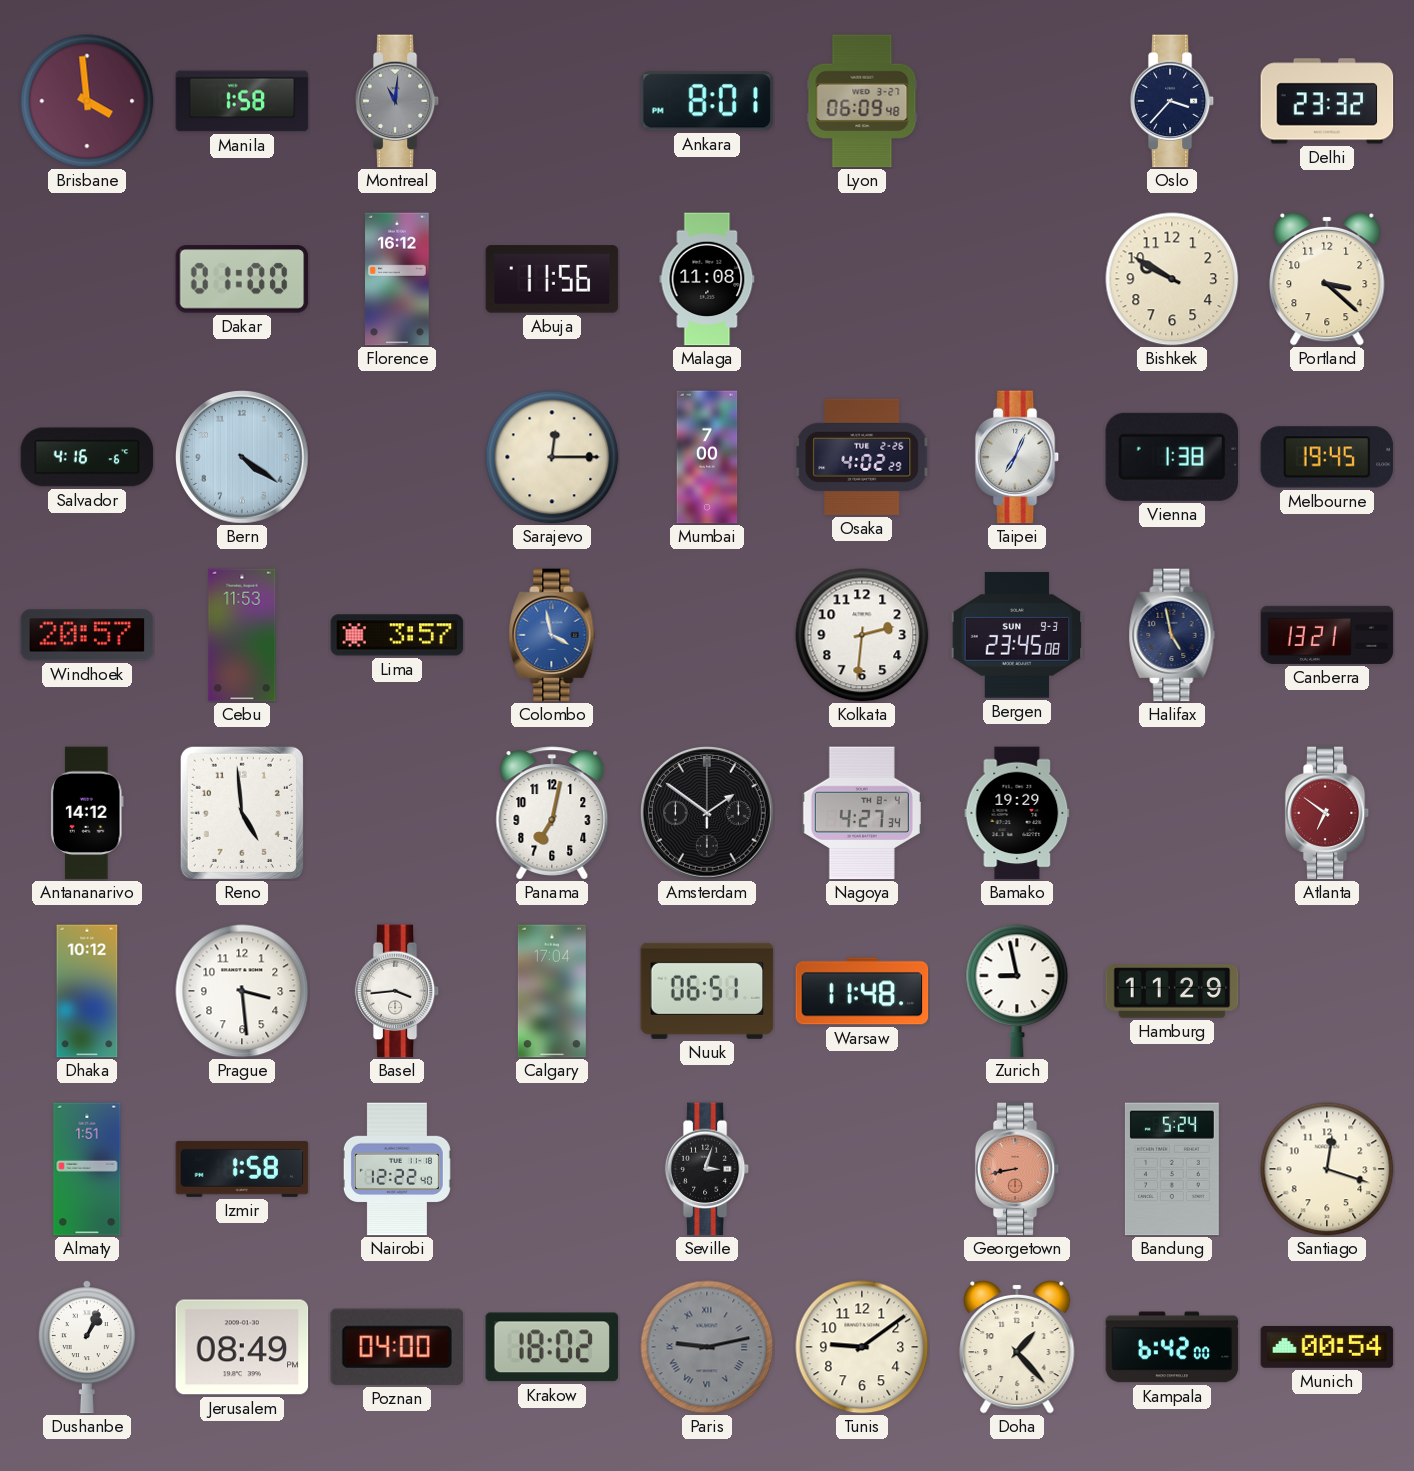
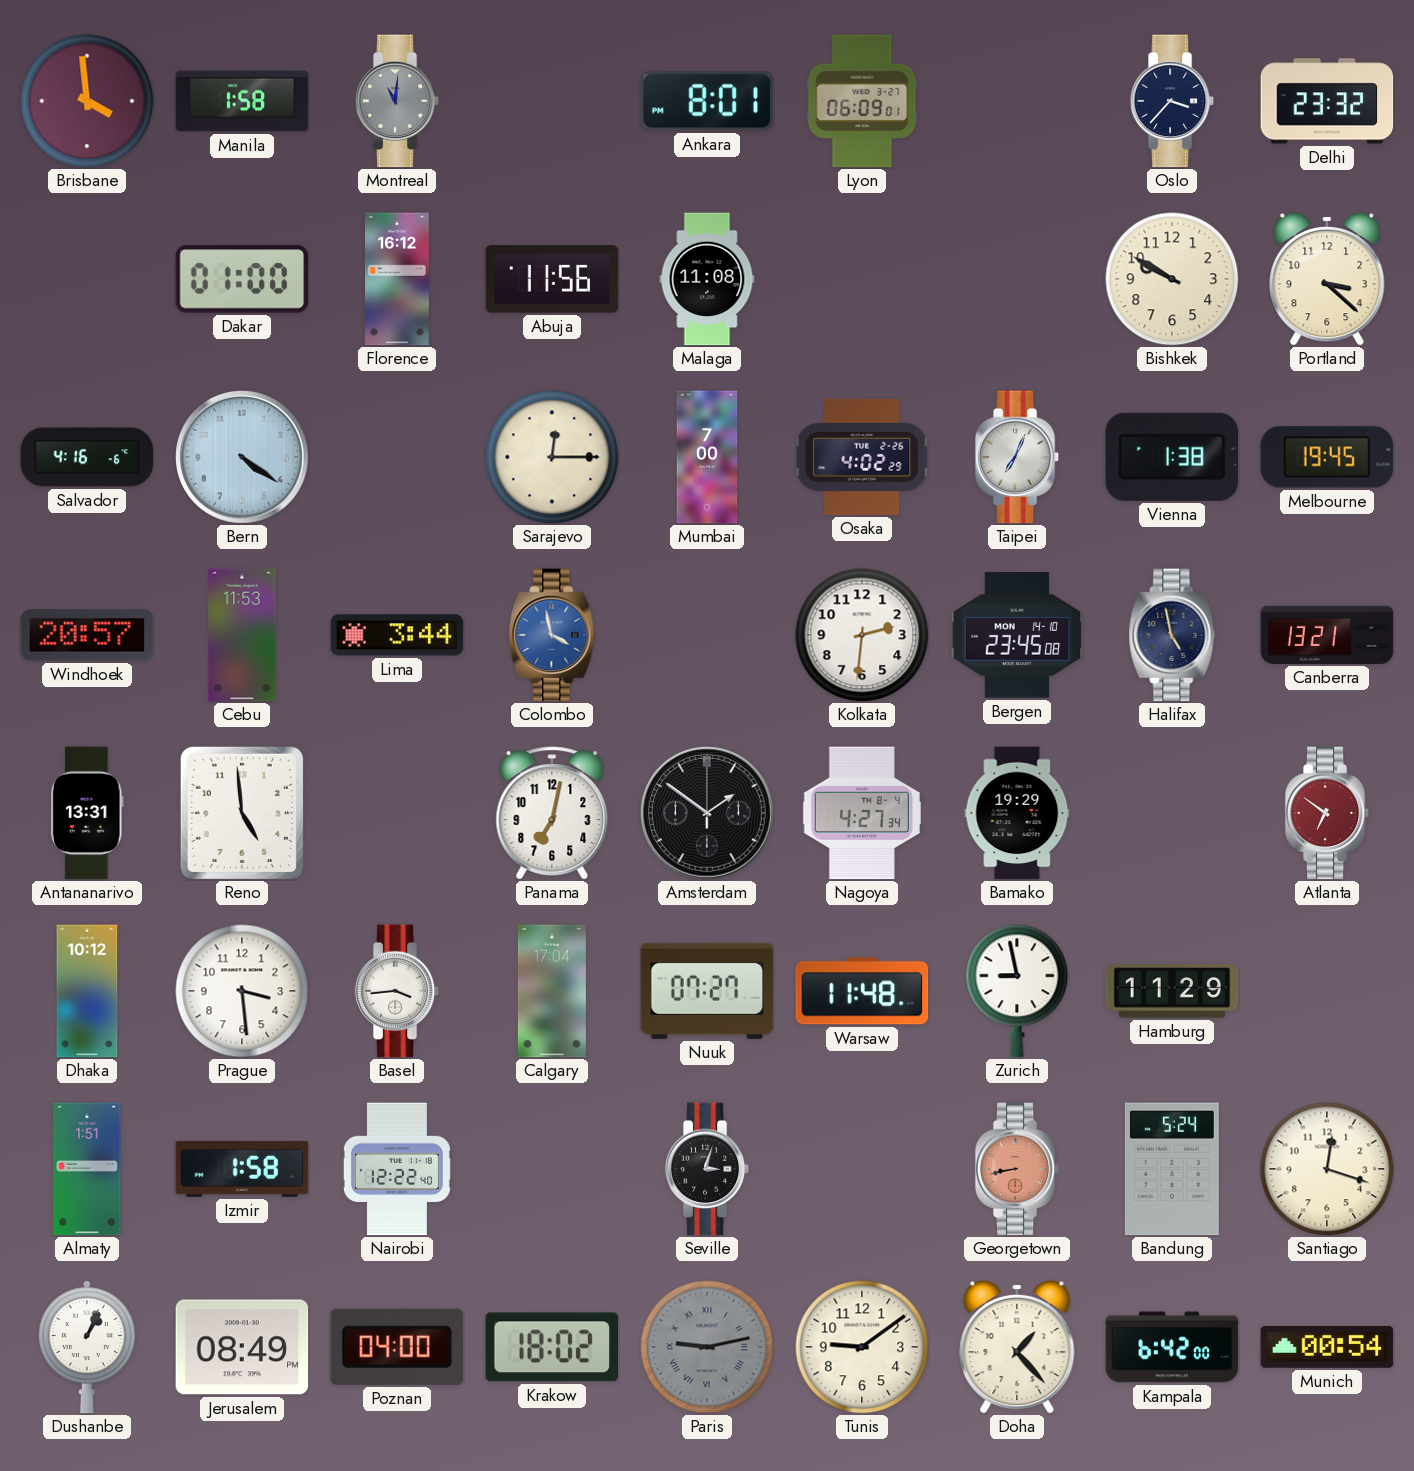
Lyon: 06:09:48 -> 06:09:01
Lima: 3:57 -> 3:44
Bergen date: SUN 9-3 -> MON 14-10
Antananarivo: 14:12 -> 13:31
Nuuk: 06:51 -> 07:27
